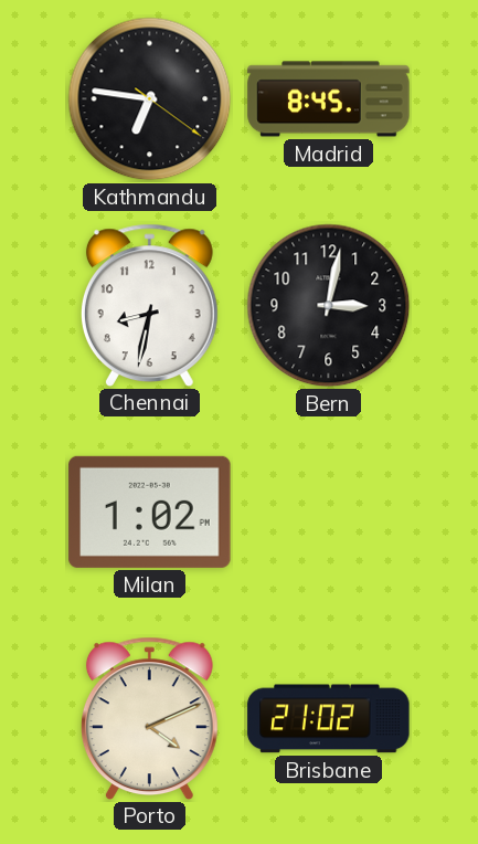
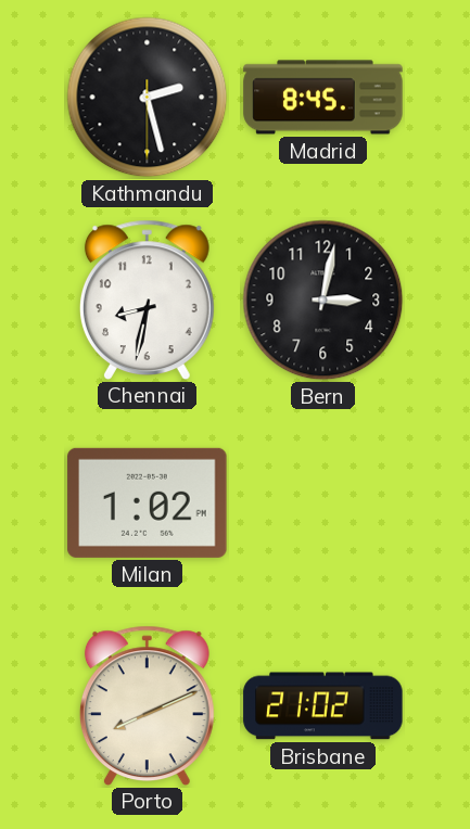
Kathmandu: 6:46 -> 2:27
Porto: 4:11 -> 8:11
